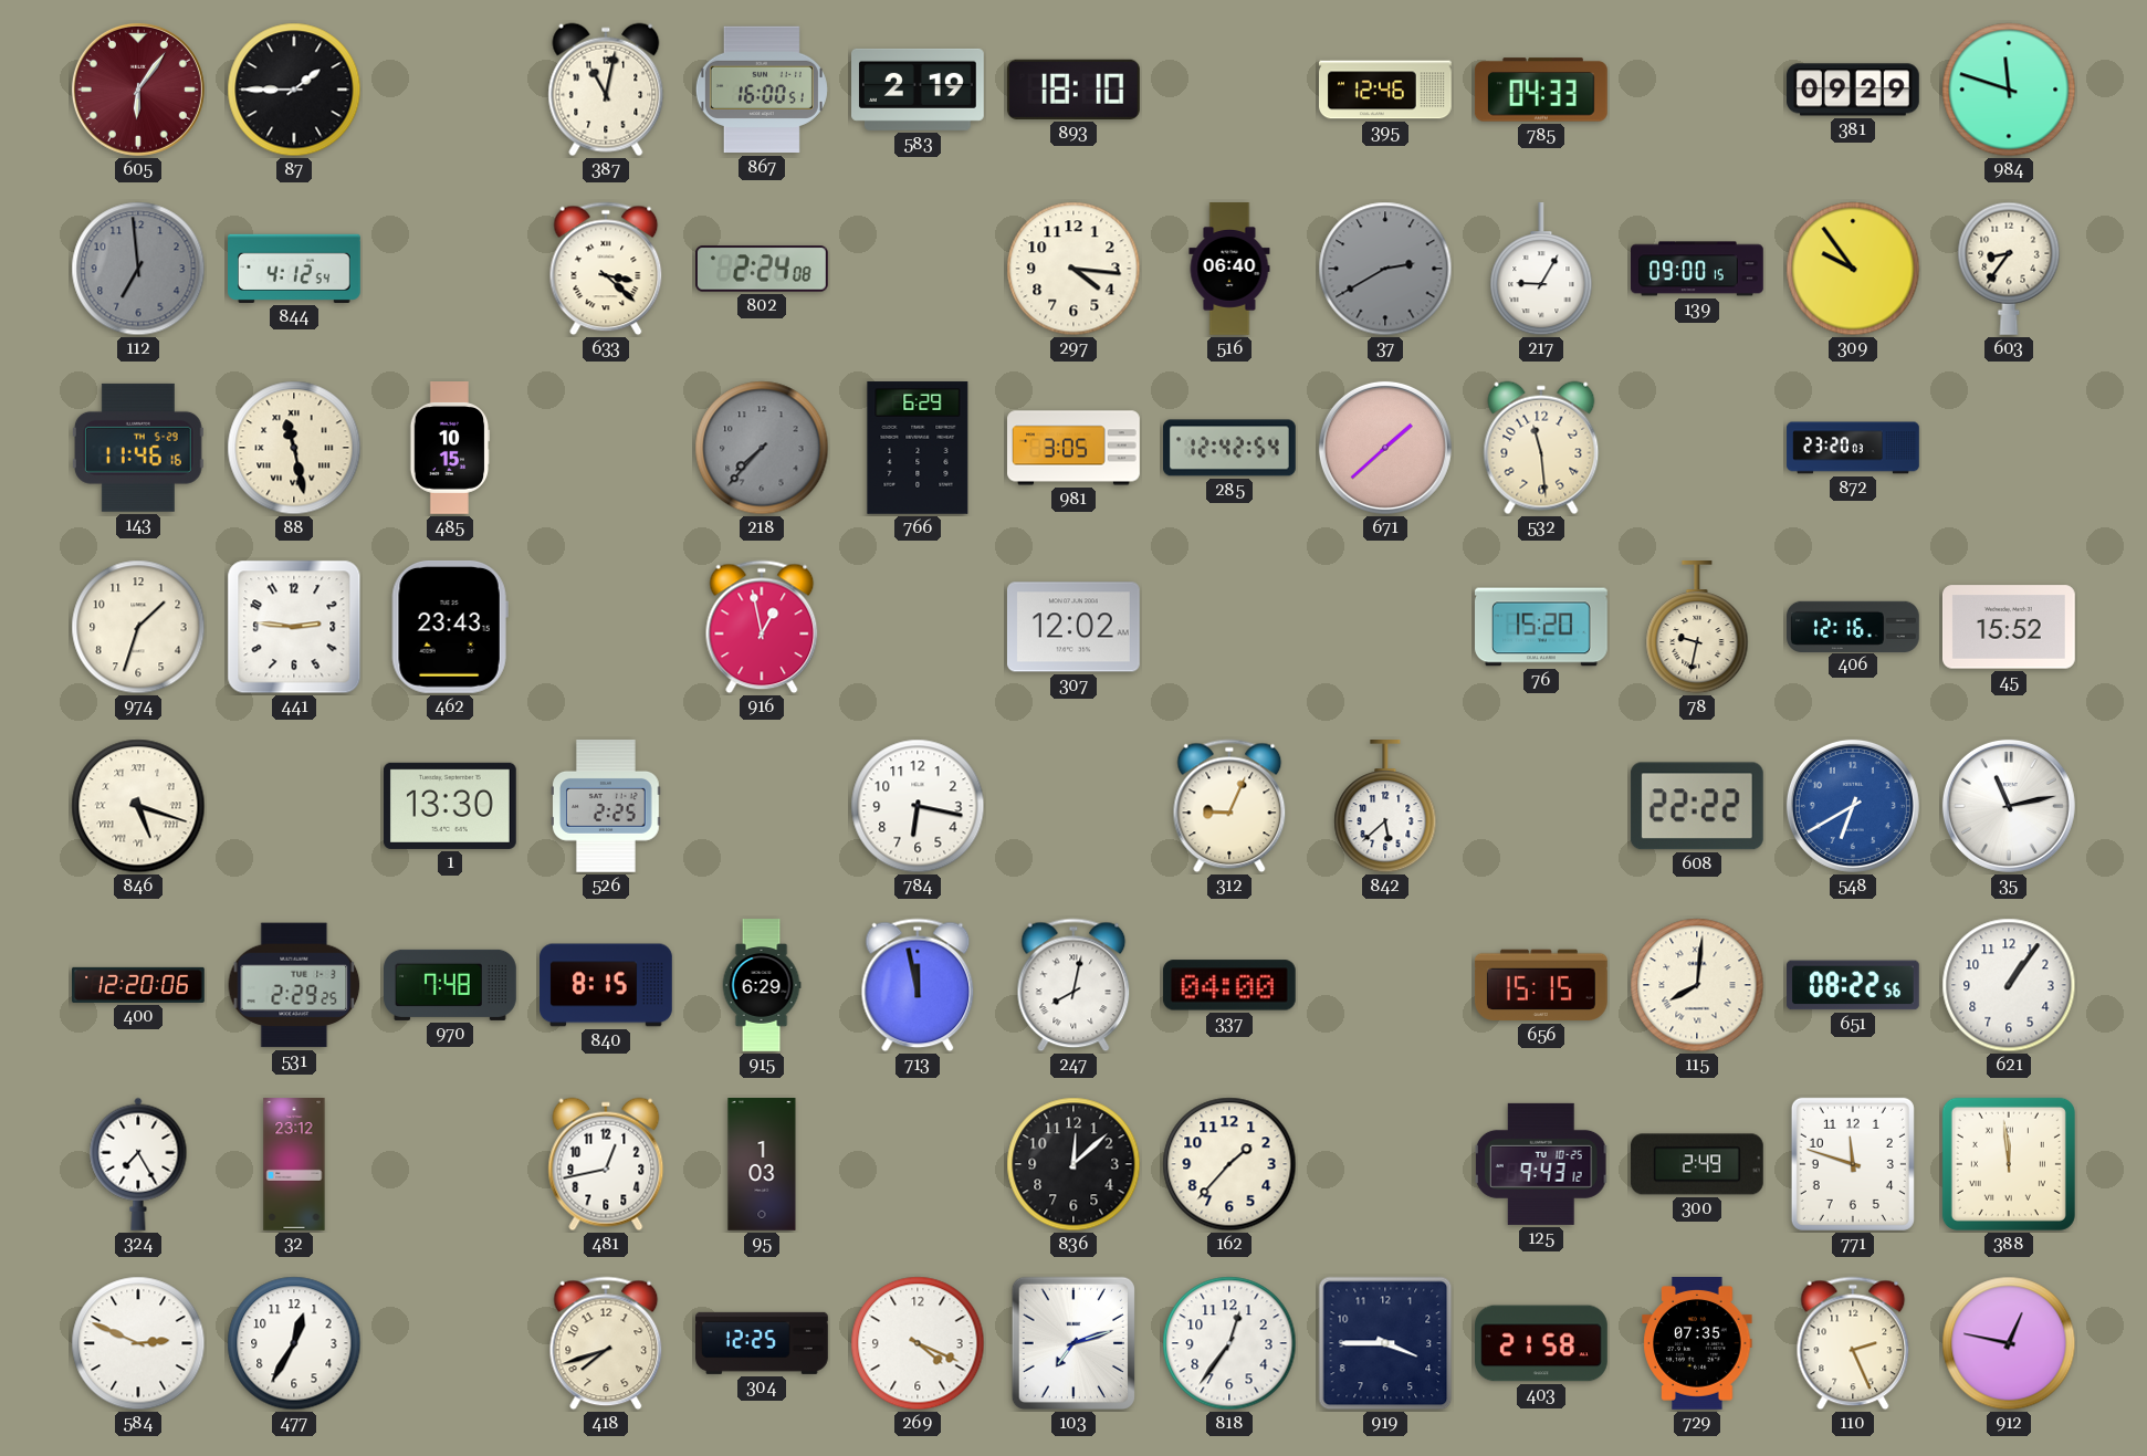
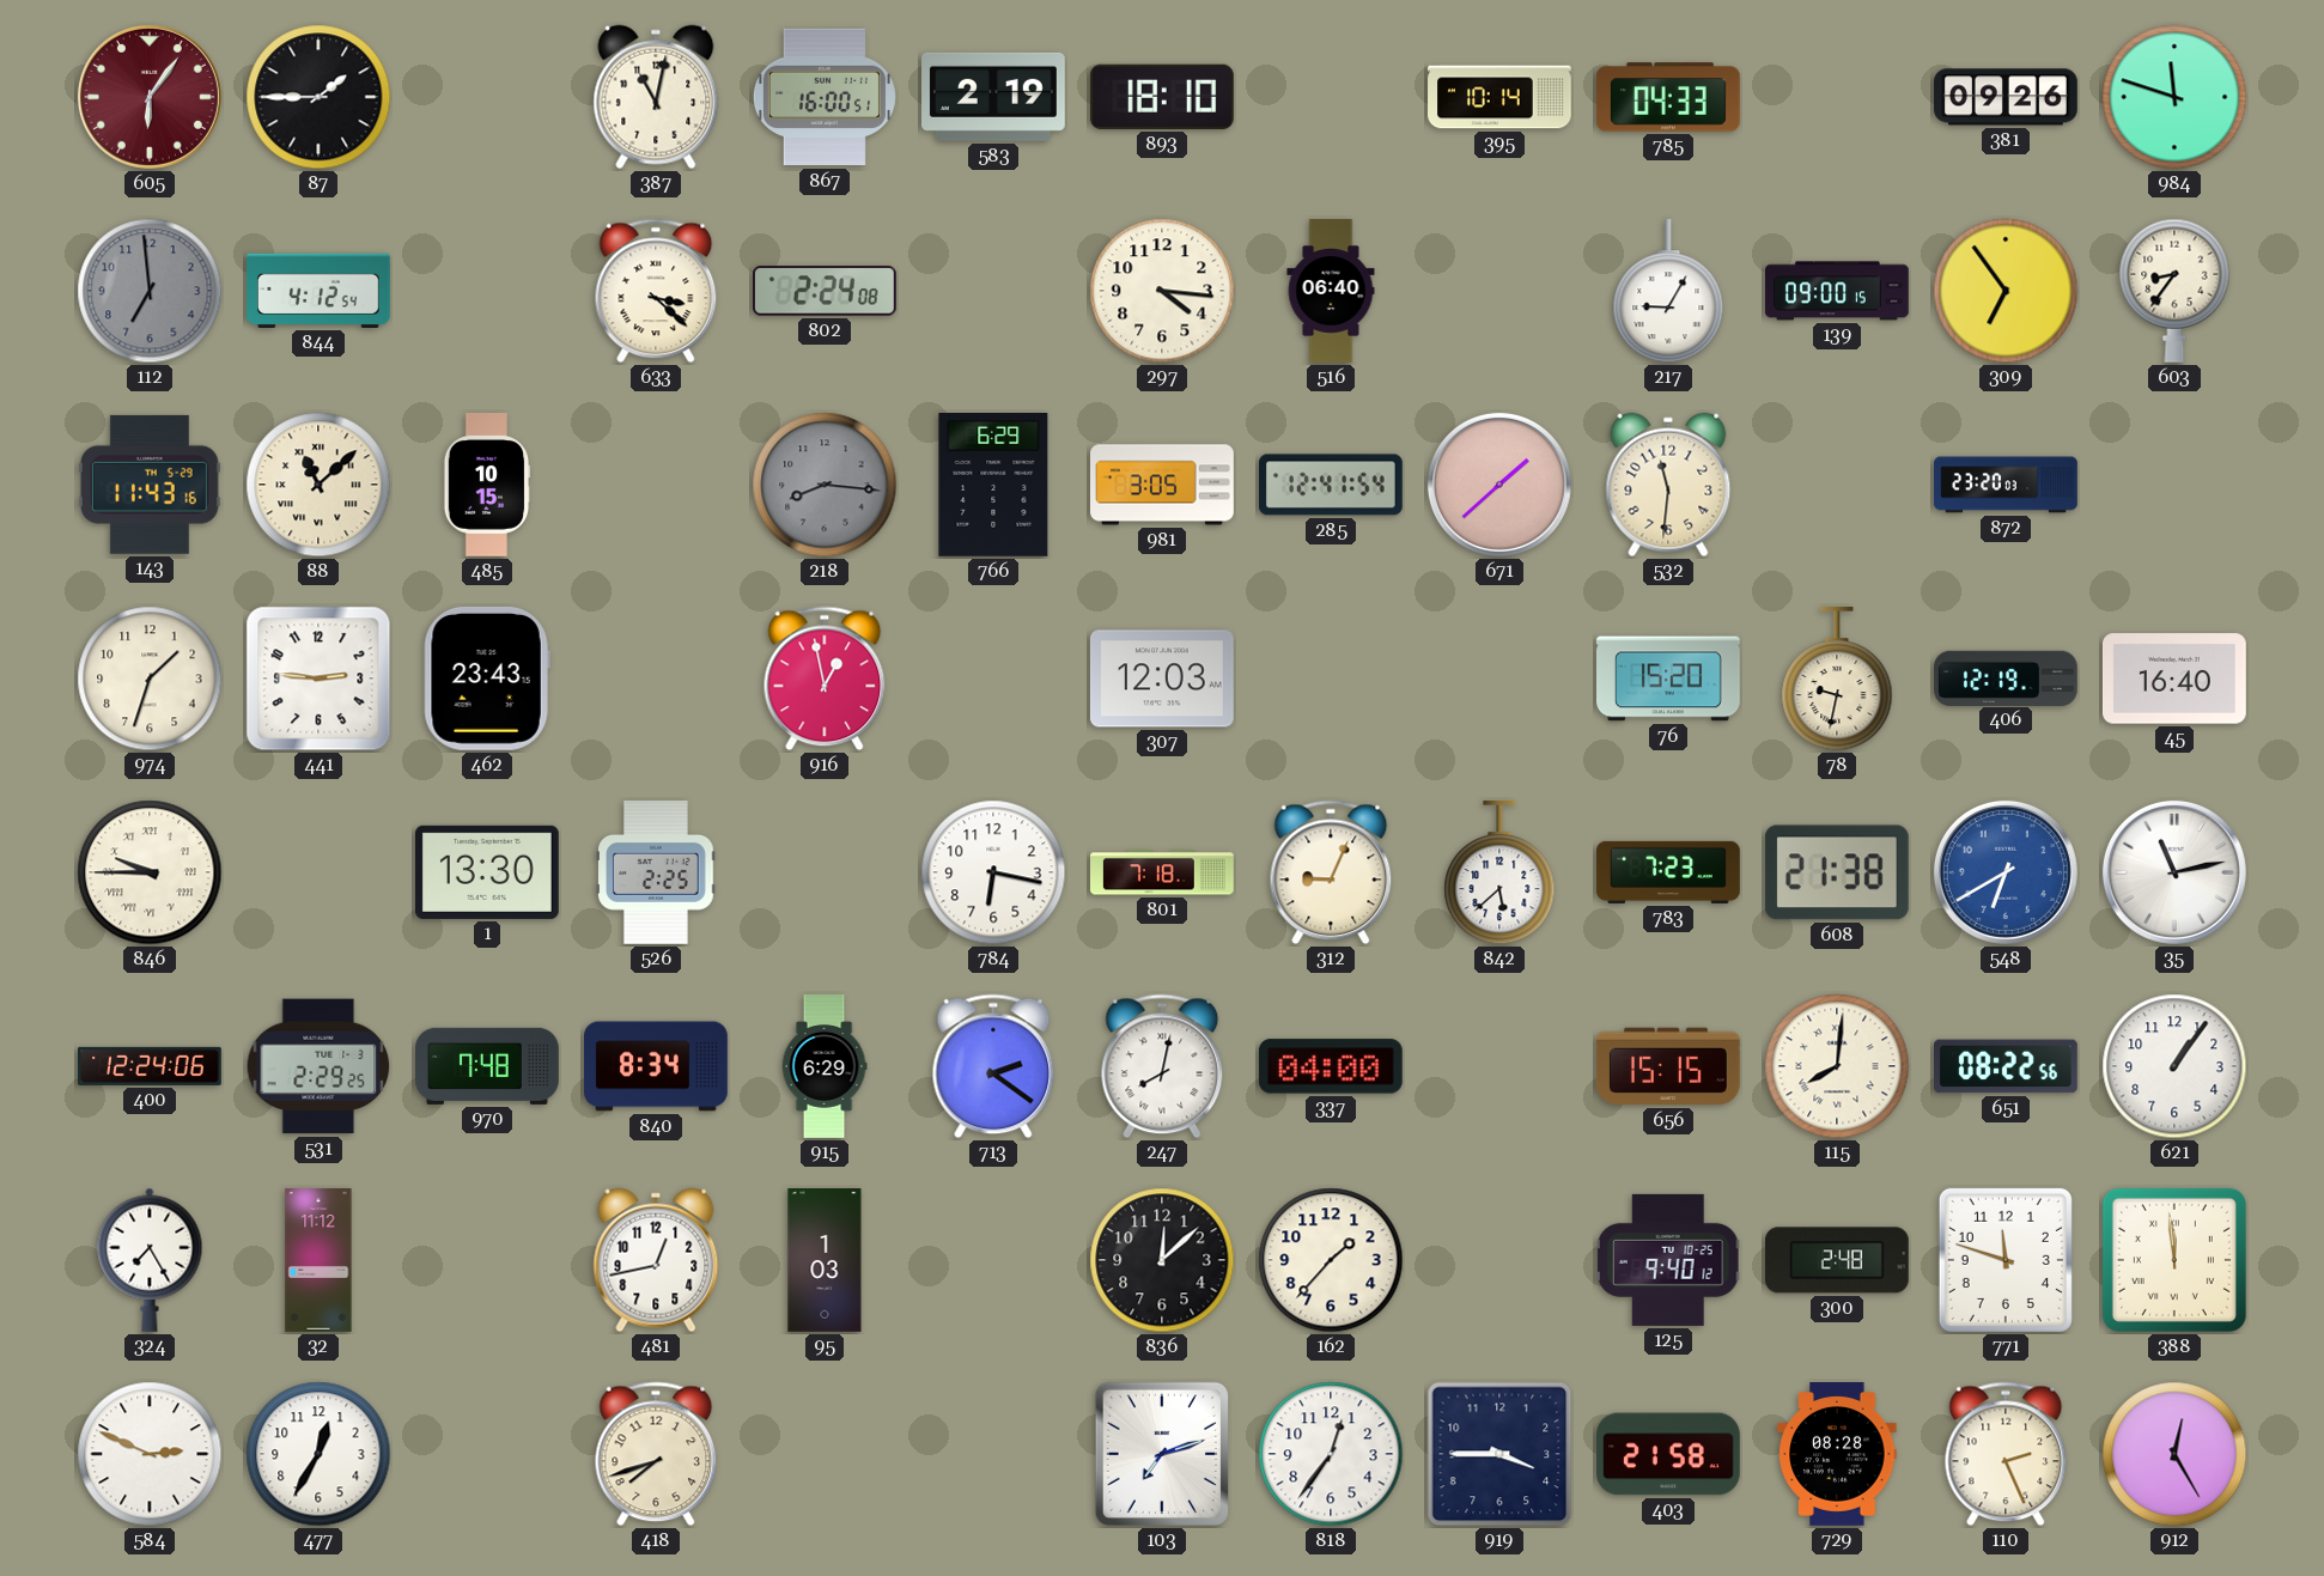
395: 12:46 -> 10:14
381: 09:29 -> 09:26
37: 2:40 -> none
309: 9:54 -> 6:54
143: 11:46 -> 11:43
88: 11:28 -> 11:08
218: 7:37 -> 8:16
285: 12:42 -> 12:41
532: 11:29 -> 11:31
307: 12:02 -> 12:03
406: 12:16 -> 12:19
45: 15:52 -> 16:40
846: 5:18 -> 9:45
801: none -> 7:18
783: none -> 7:23
608: 22:22 -> 21:38
400: 12:20 -> 12:24
840: 8:15 -> 8:34
713: 11:58 -> 2:21
32: 23:12 -> 11:12
125: 9:43 -> 9:40
300: 2:49 -> 2:48
304: 12:25 -> none
269: 4:19 -> none
729: 07:35 -> 08:28
912: 12:47 -> 12:25
